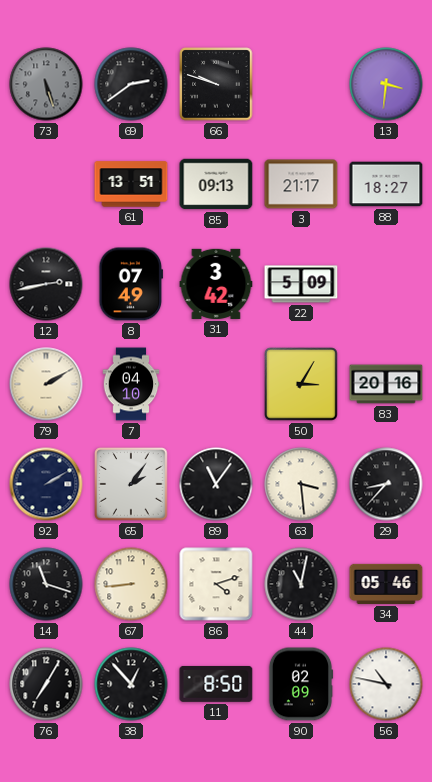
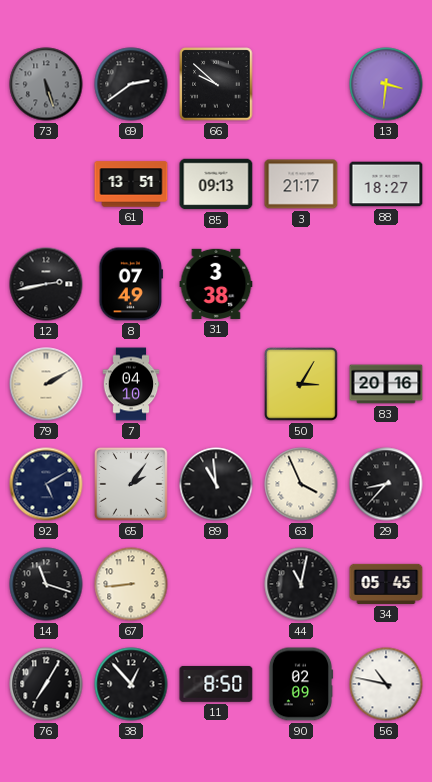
66: 9:48 -> 9:52
31: 3:42 -> 3:38
22: 5:09 -> none
92: 2:10 -> 5:10
89: 11:06 -> 10:59
63: 3:29 -> 3:56
86: 4:12 -> none
34: 05:46 -> 05:45
